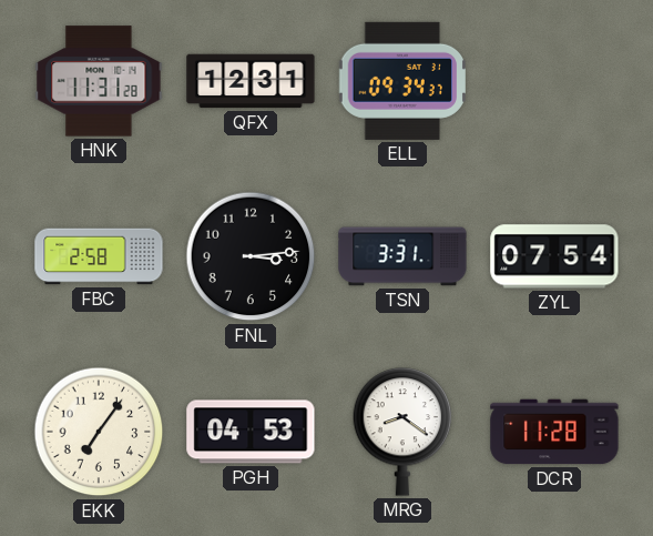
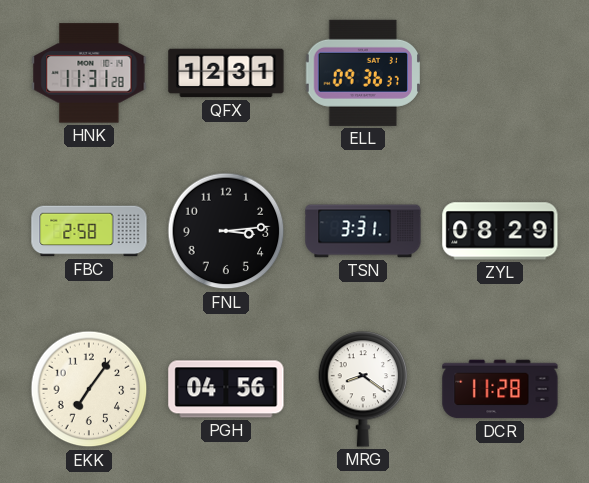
ELL: 09:34 -> 09:36
ZYL: 07:54 -> 08:29
PGH: 04:53 -> 04:56
